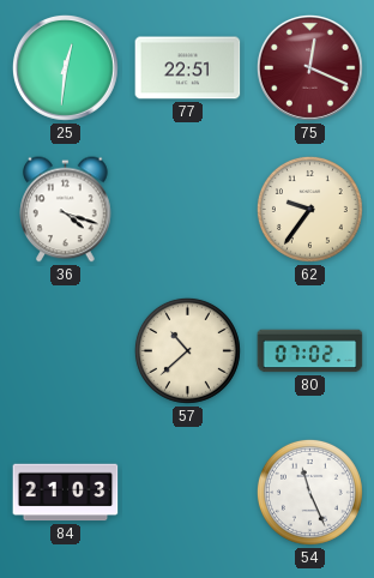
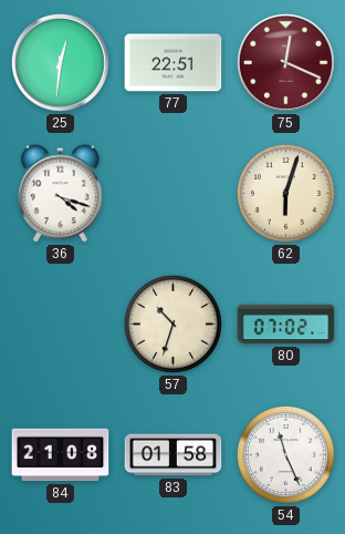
62: 9:36 -> 6:03
57: 10:38 -> 10:33
84: 21:03 -> 21:08
83: none -> 01:58
